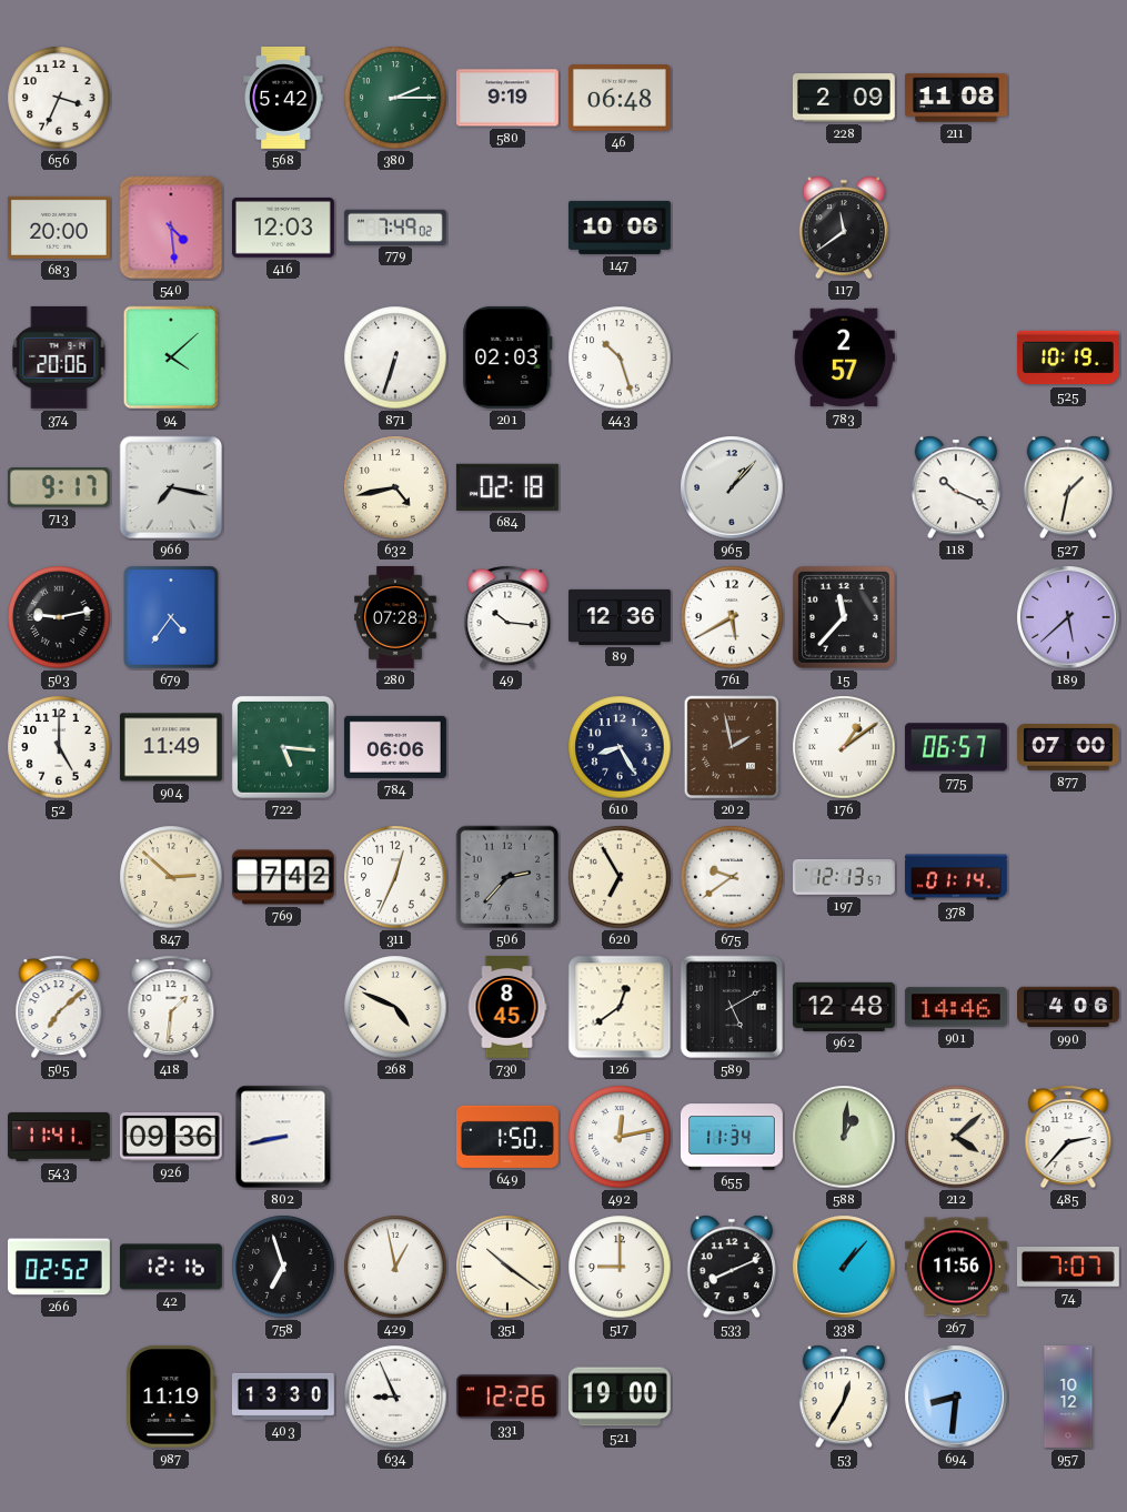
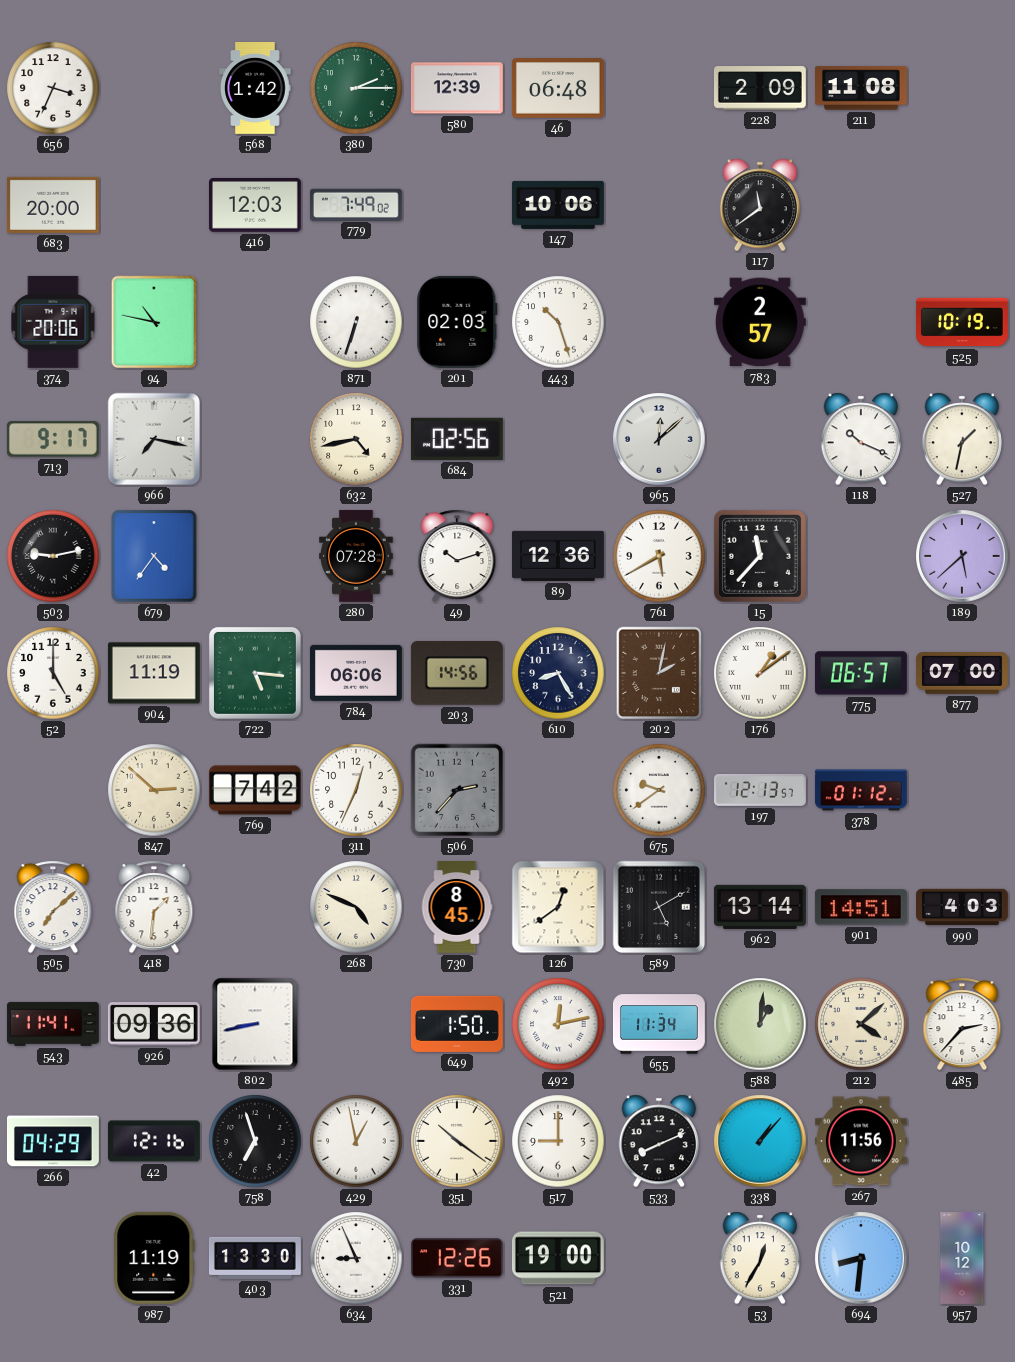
568: 5:42 -> 1:42
580: 9:19 -> 12:39
540: 4:29 -> none
94: 4:08 -> 10:47
684: 02:18 -> 02:56
965: 1:07 -> 12:08
49: 10:16 -> 10:12
904: 11:49 -> 11:19
203: none -> 14:56
202: 1:58 -> 2:02
620: 6:55 -> none
378: 01:14 -> 01:12
962: 12:48 -> 13:14
901: 14:46 -> 14:51
990: 4:06 -> 4:03
266: 02:52 -> 04:29
74: 7:07 -> none
